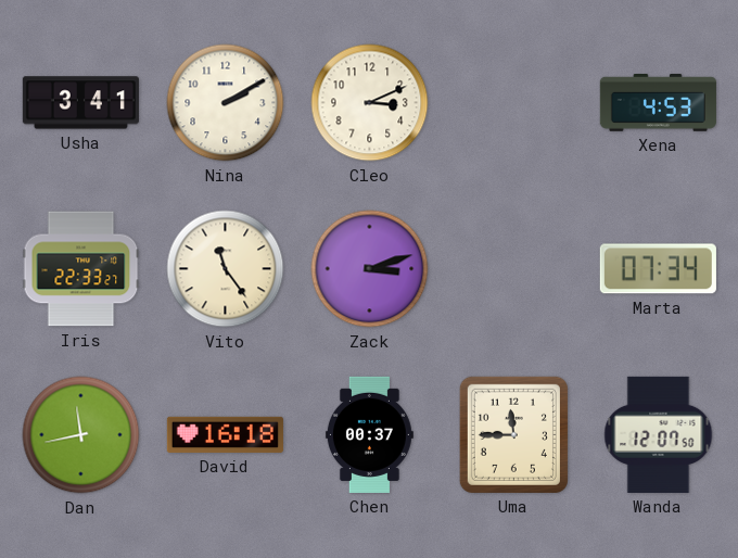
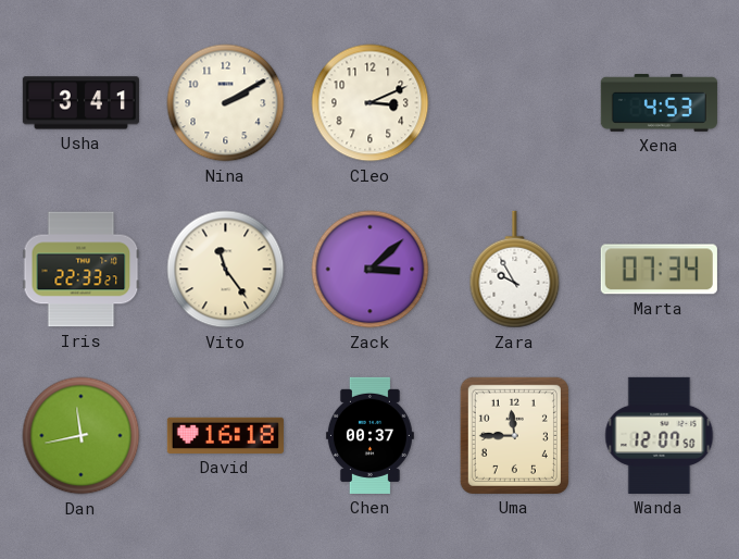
Zack: 3:12 -> 3:08
Zara: none -> 9:55
